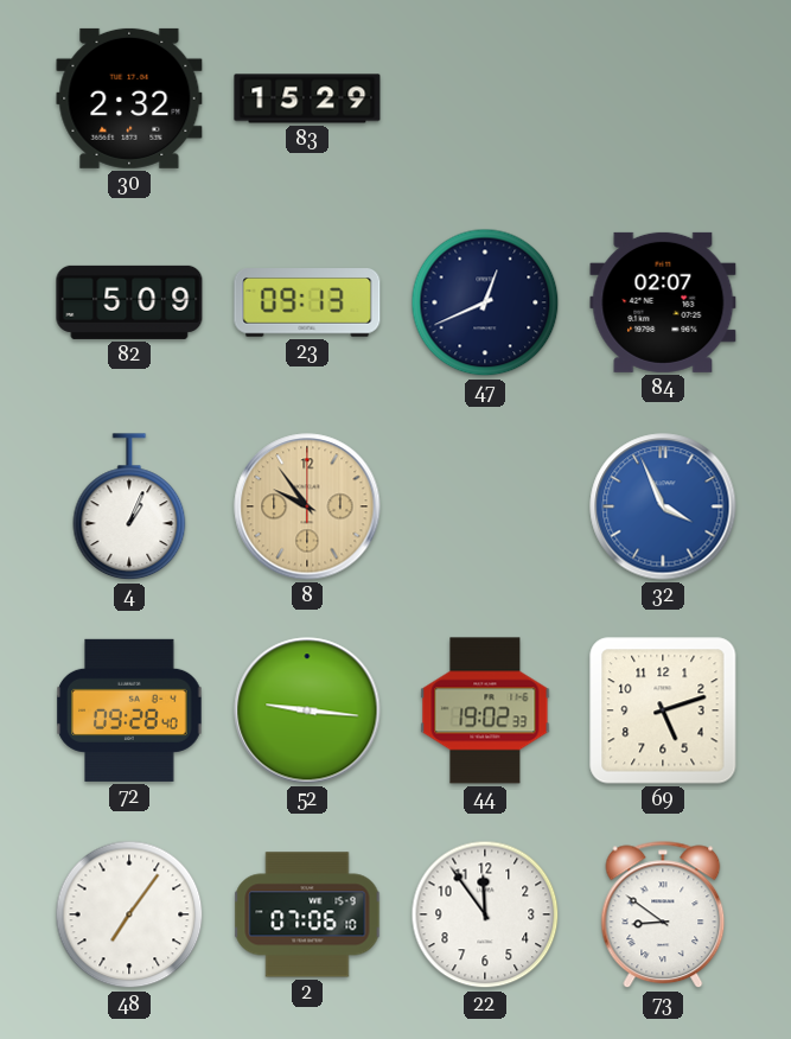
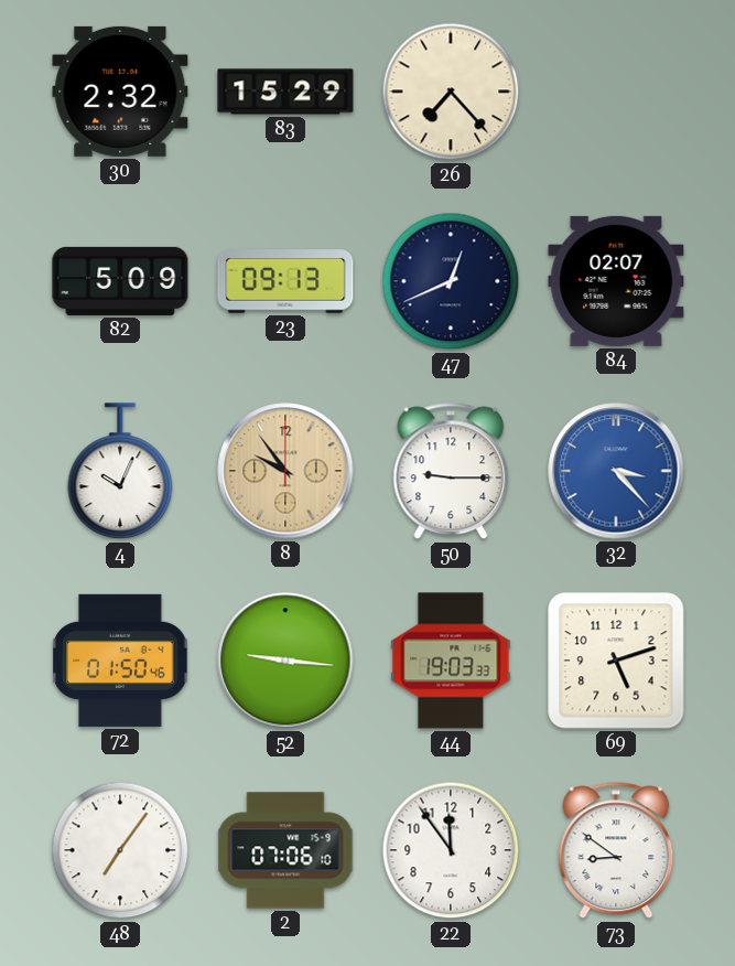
26: none -> 7:23
4: 1:04 -> 10:04
50: none -> 9:15
32: 3:56 -> 3:23
72: 09:28 -> 01:50
44: 19:02 -> 19:03
